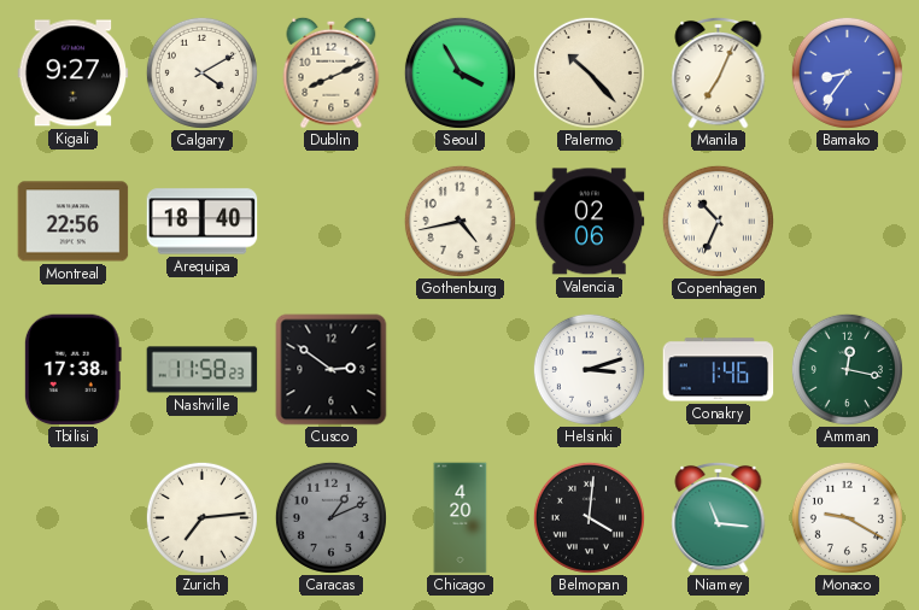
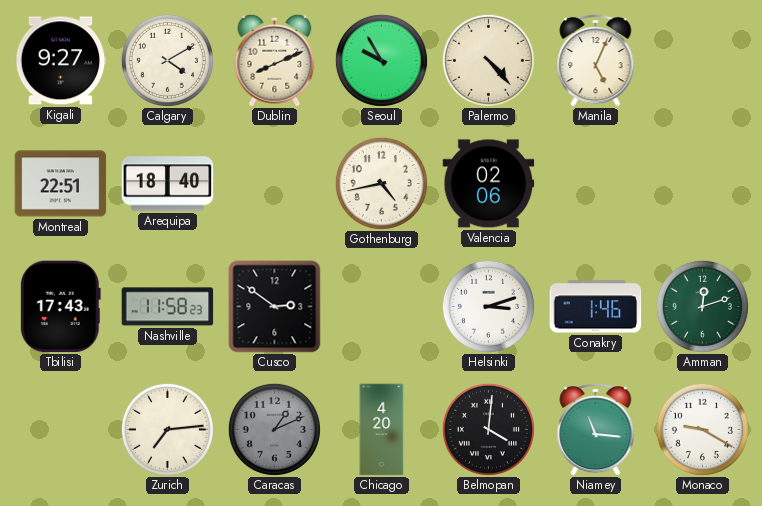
Seoul: 3:55 -> 9:55
Palermo: 10:23 -> 4:23
Manila: 7:04 -> 5:04
Bamako: 8:36 -> none
Montreal: 22:56 -> 22:51
Copenhagen: 10:34 -> none
Tbilisi: 17:38 -> 17:43
Amman: 12:17 -> 12:12
